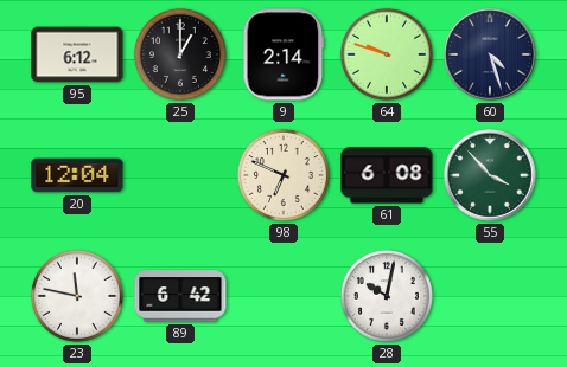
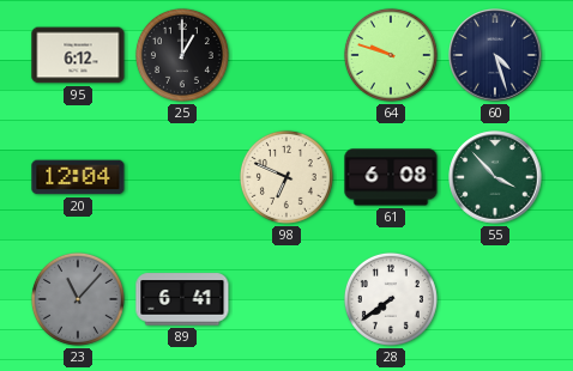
9: 2:14 -> none
23: 11:47 -> 11:07
23 dial: white -> grey
89: 6:42 -> 6:41
28: 10:02 -> 7:39
